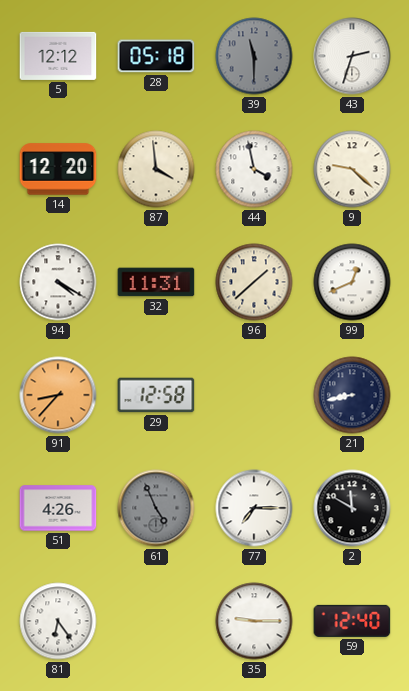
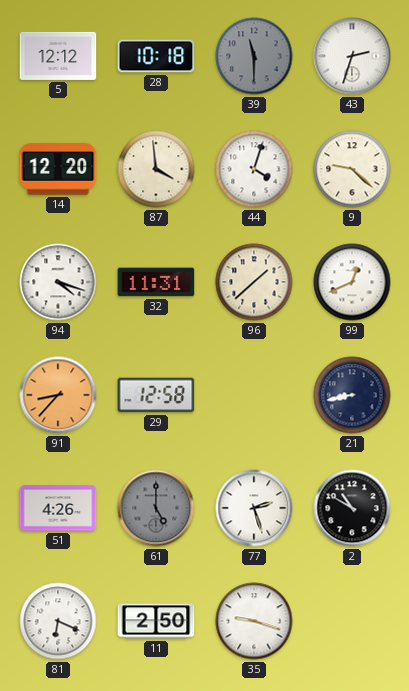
28: 05:18 -> 10:18
44: 3:58 -> 4:03
94: 4:20 -> 4:18
61: 4:56 -> 5:00
77: 7:15 -> 2:27
2: 11:50 -> 10:50
81: 6:24 -> 6:19
11: none -> 2:50
35: 9:15 -> 9:18
59: 12:40 -> none
